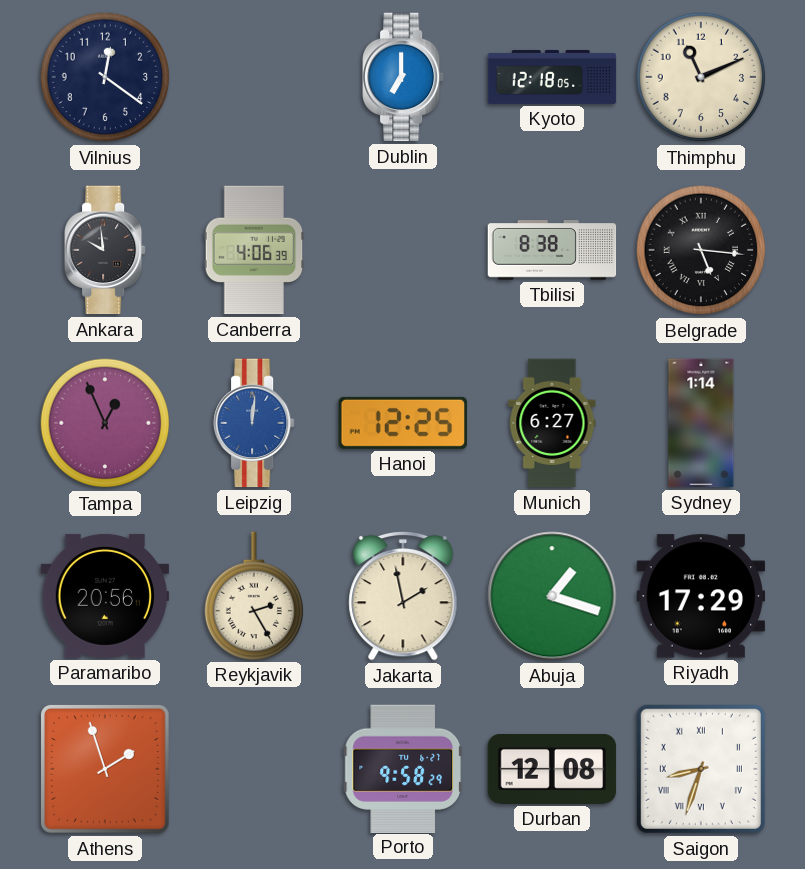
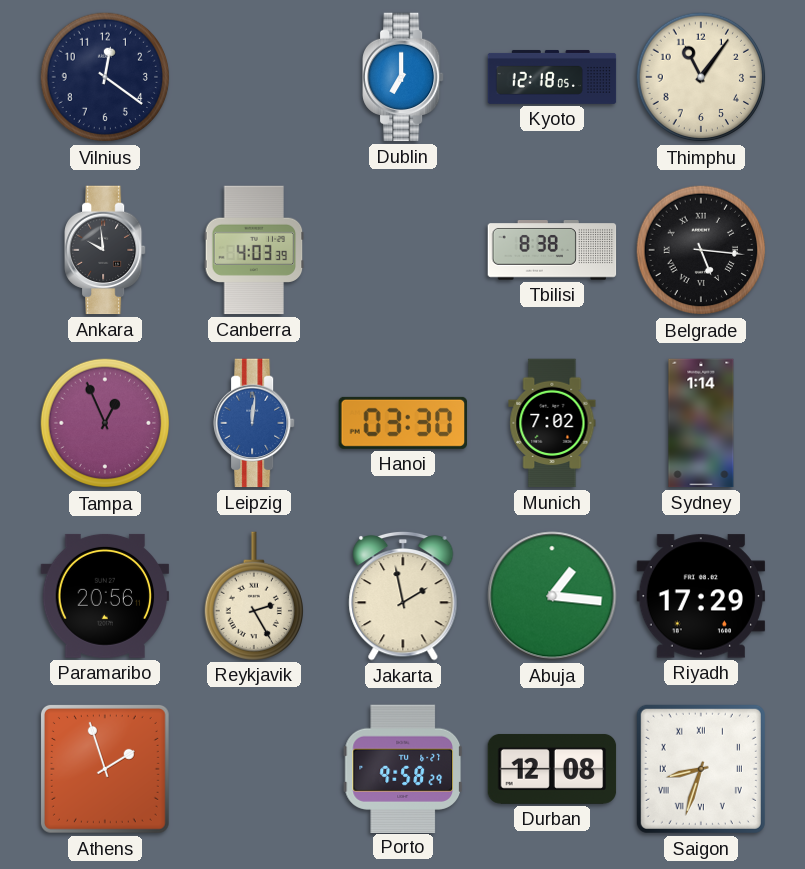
Thimphu: 11:11 -> 11:06
Canberra: 4:06 -> 4:03
Hanoi: 12:25 -> 03:30
Munich: 6:27 -> 7:02
Abuja: 1:18 -> 1:16
